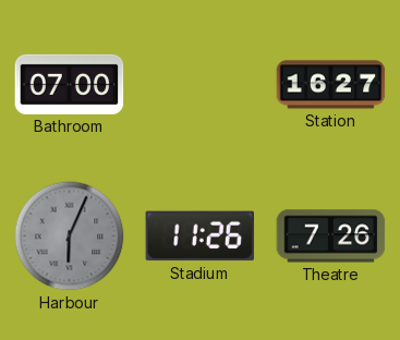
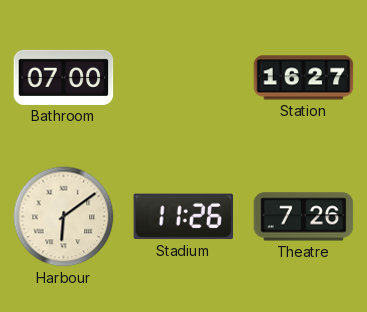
Harbour: 6:04 -> 6:09
Harbour dial: grey -> cream
